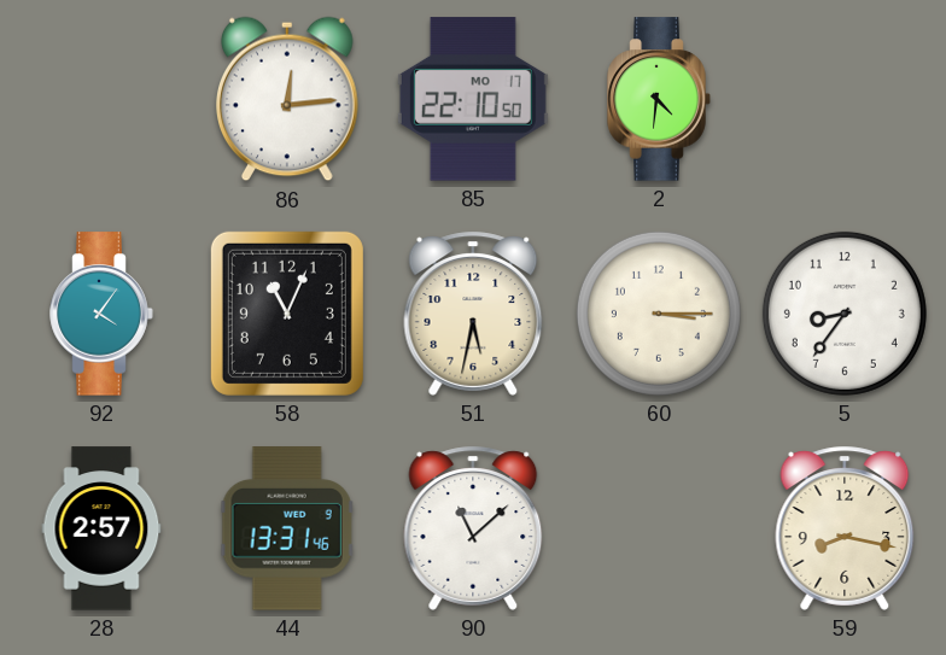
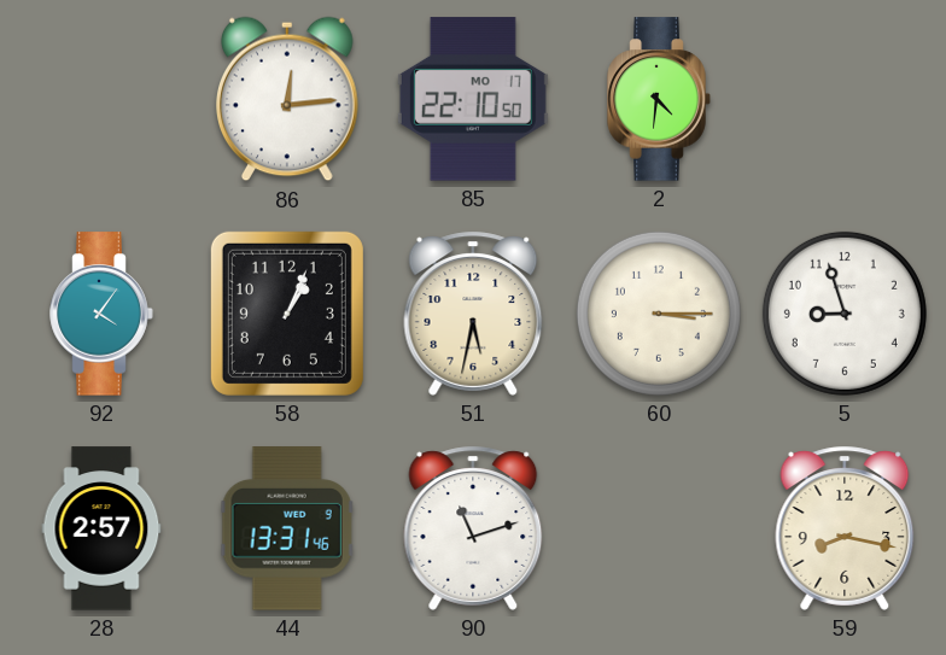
58: 11:04 -> 1:04
5: 8:36 -> 8:57
90: 11:08 -> 11:12
